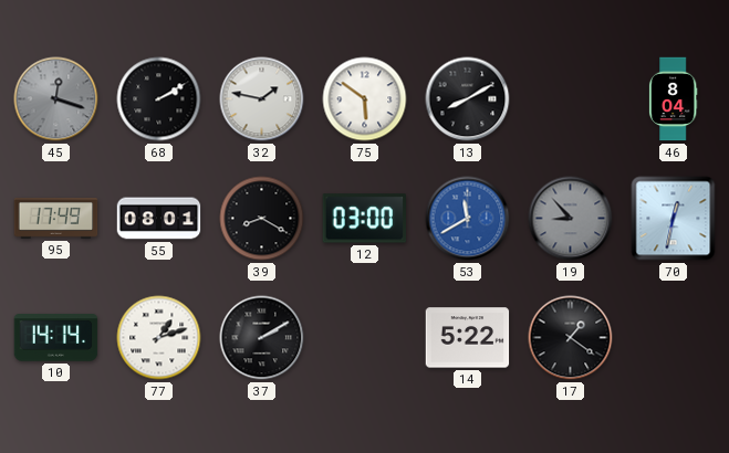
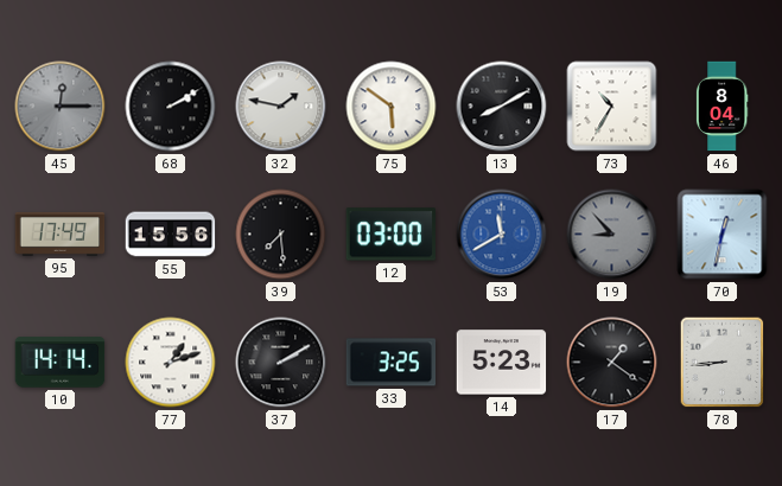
45: 12:18 -> 12:15
73: none -> 10:35
55: 08:01 -> 15:56
39: 8:20 -> 7:29
33: none -> 3:25
14: 5:22 -> 5:23
78: none -> 8:44
